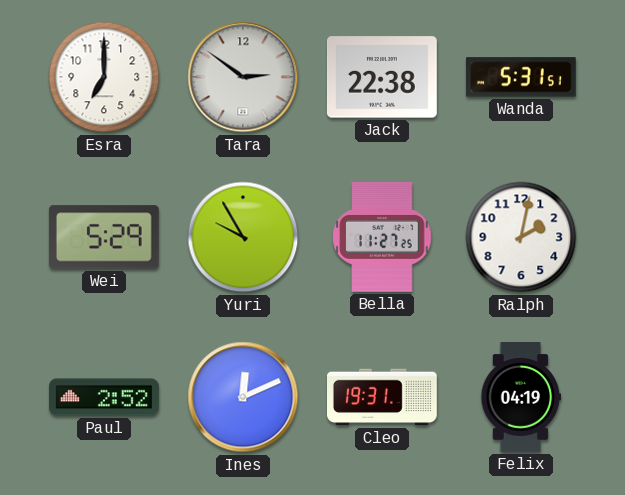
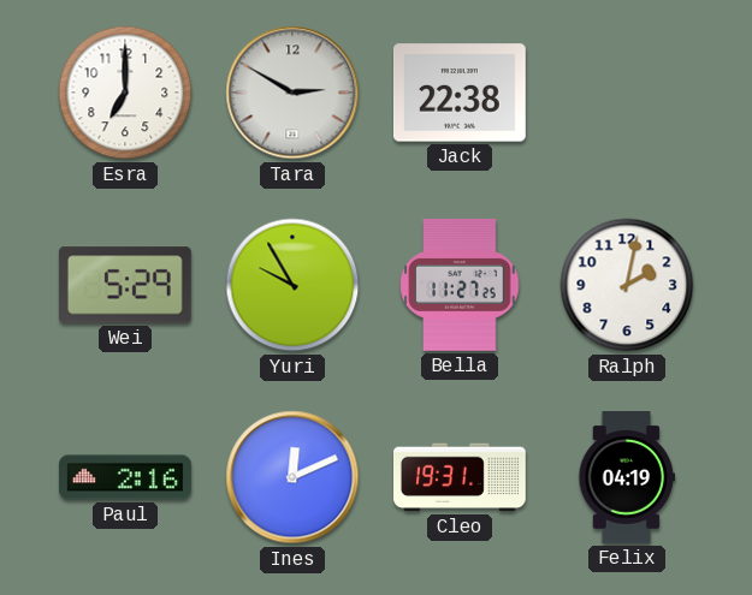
Tara: 2:51 -> 2:50
Wanda: 5:31 -> none
Paul: 2:52 -> 2:16
